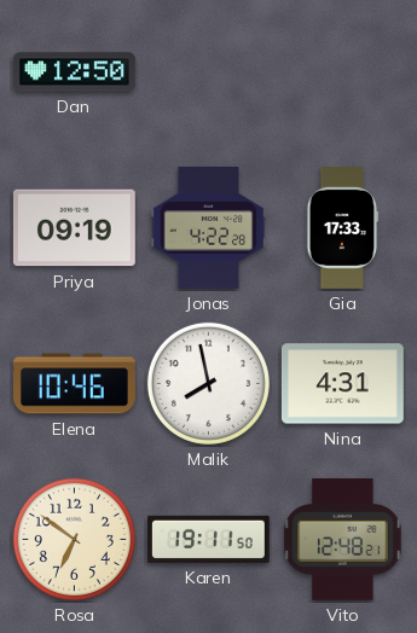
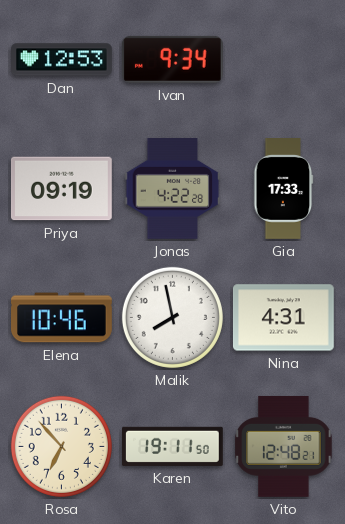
Dan: 12:50 -> 12:53
Ivan: none -> 9:34
Rosa: 6:51 -> 6:53
